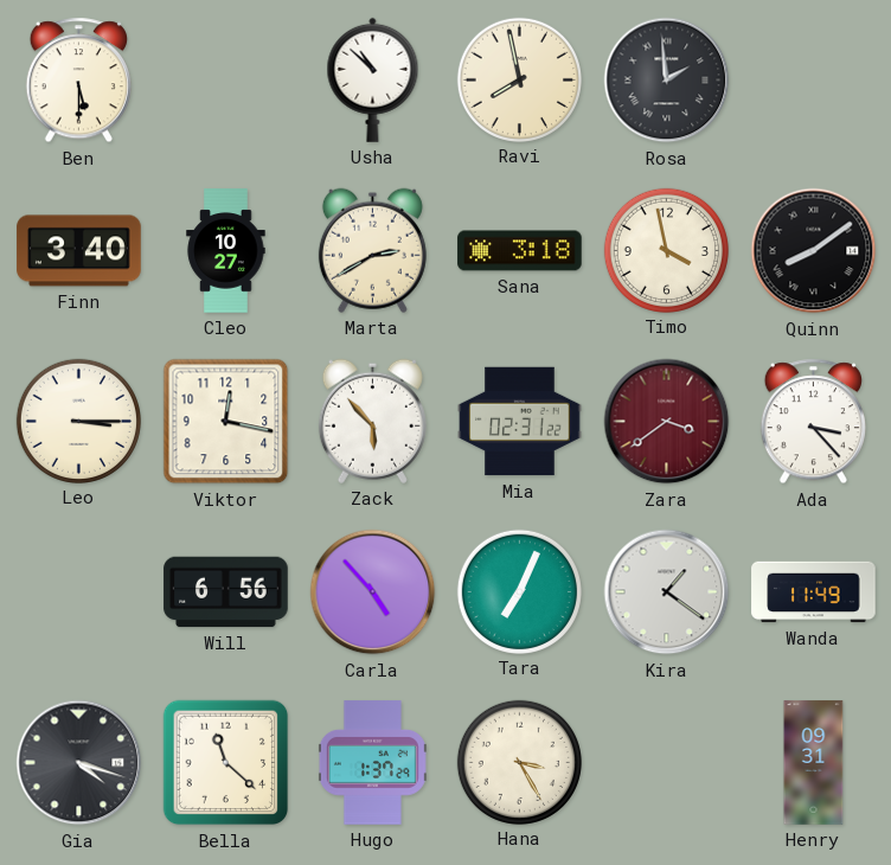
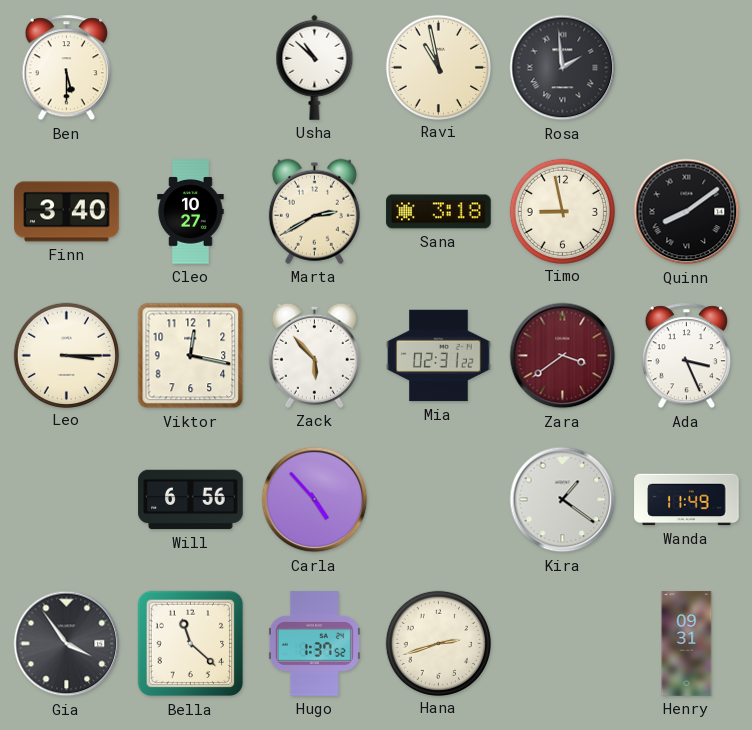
Ravi: 7:58 -> 10:58
Timo: 3:58 -> 8:58
Ada: 3:23 -> 3:26
Tara: 7:04 -> none
Gia: 4:18 -> 3:54
Hugo: 1:37:29 -> 1:37:52
Hana: 3:25 -> 2:42
